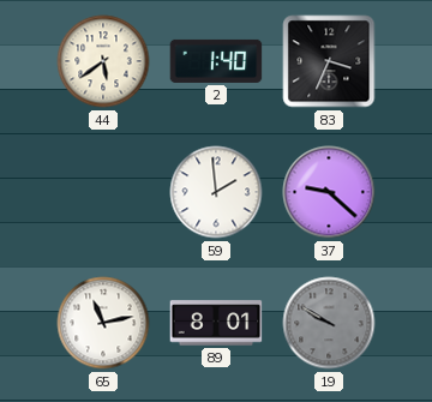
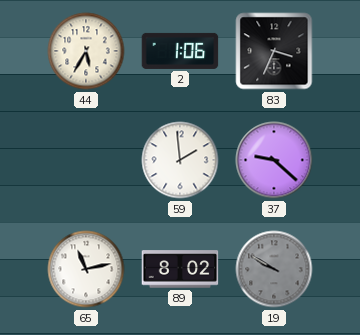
44: 5:39 -> 5:35
2: 1:40 -> 1:06
89: 8:01 -> 8:02
